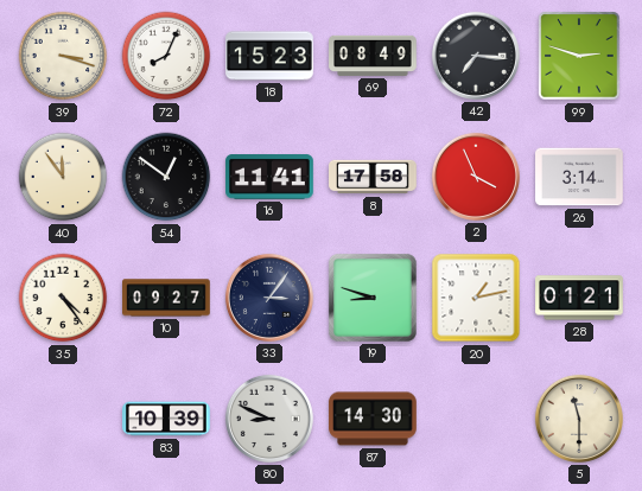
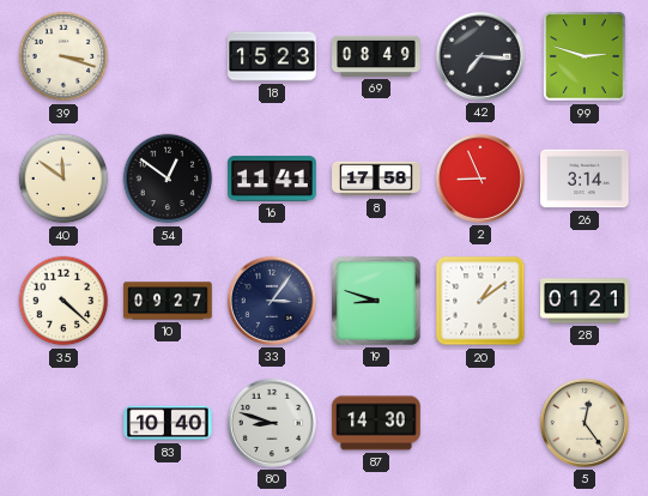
72: 8:04 -> none
40: 11:54 -> 11:51
2: 3:56 -> 8:56
35: 4:24 -> 4:22
20: 1:13 -> 1:09
83: 10:39 -> 10:40
80: 8:49 -> 8:48
5: 11:30 -> 12:24
